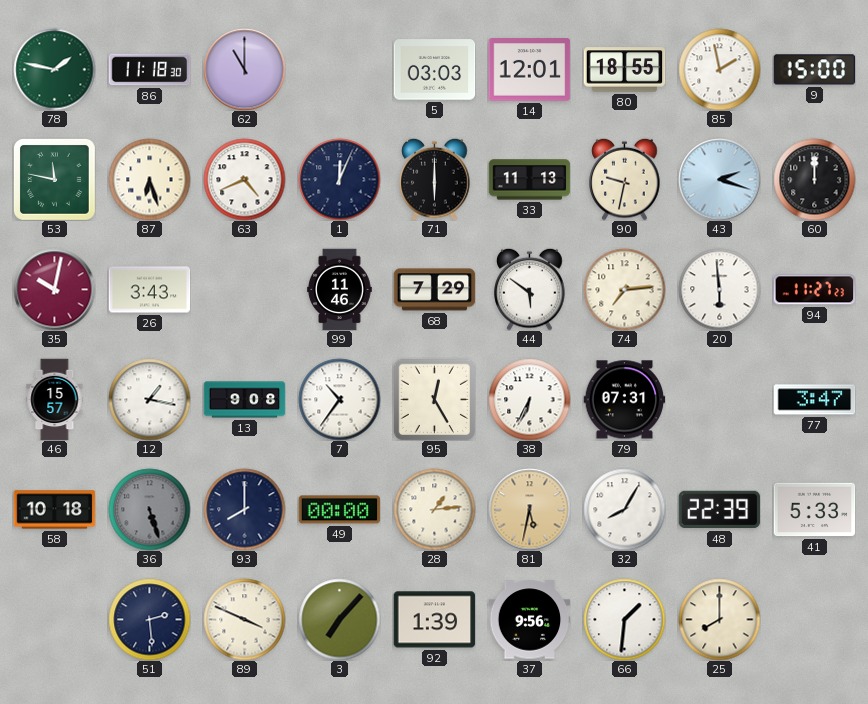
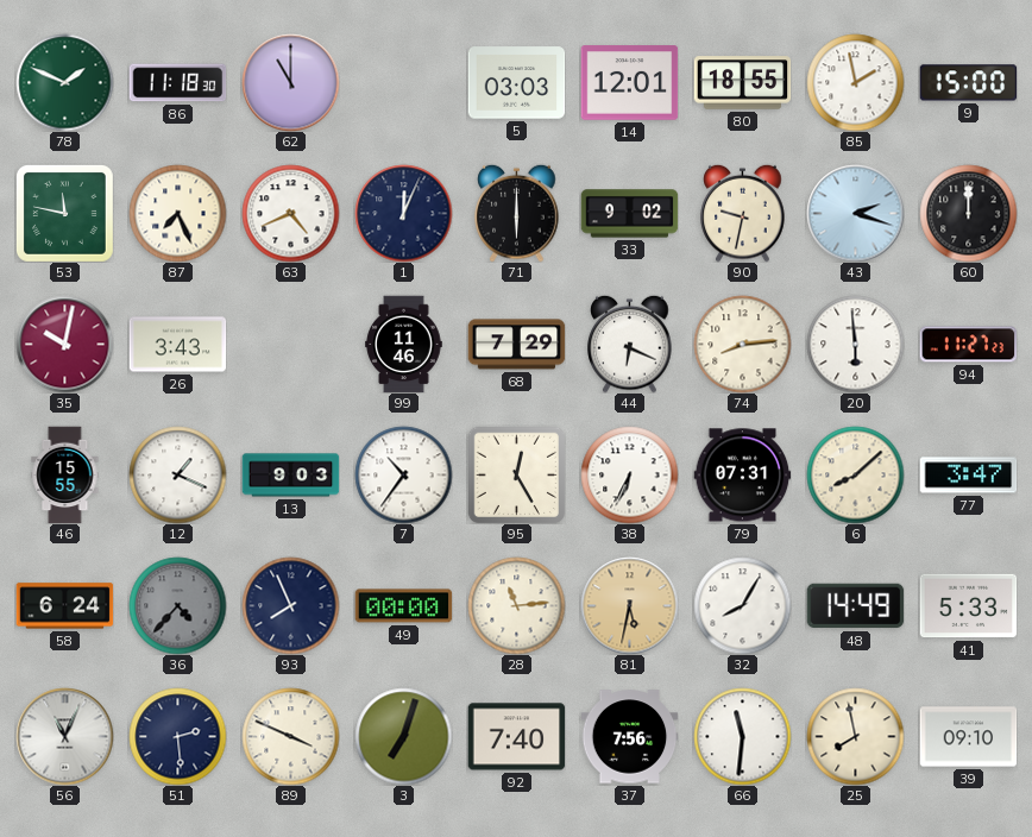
78: 1:47 -> 1:49
87: 6:27 -> 7:26
33: 11:13 -> 9:02
44: 5:51 -> 6:19
74: 7:14 -> 8:14
46: 15:57 -> 15:55
12: 1:17 -> 1:19
13: 9:08 -> 9:03
6: none -> 8:08
58: 10:18 -> 6:24
36: 5:27 -> 4:37
93: 8:00 -> 7:56
28: 1:14 -> 11:14
48: 22:39 -> 14:49
56: none -> 11:04
3: 7:07 -> 7:03
92: 1:39 -> 7:40
37: 9:56 -> 7:56
66: 1:31 -> 11:31
25: 8:00 -> 7:58
39: none -> 09:10
